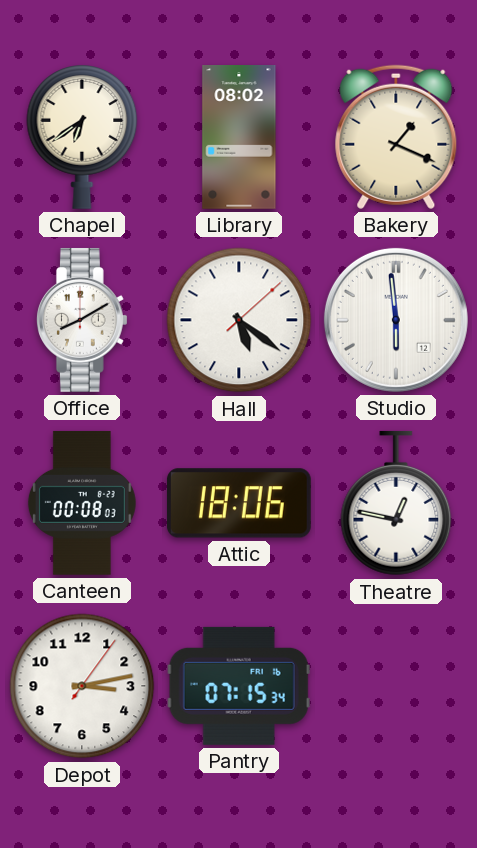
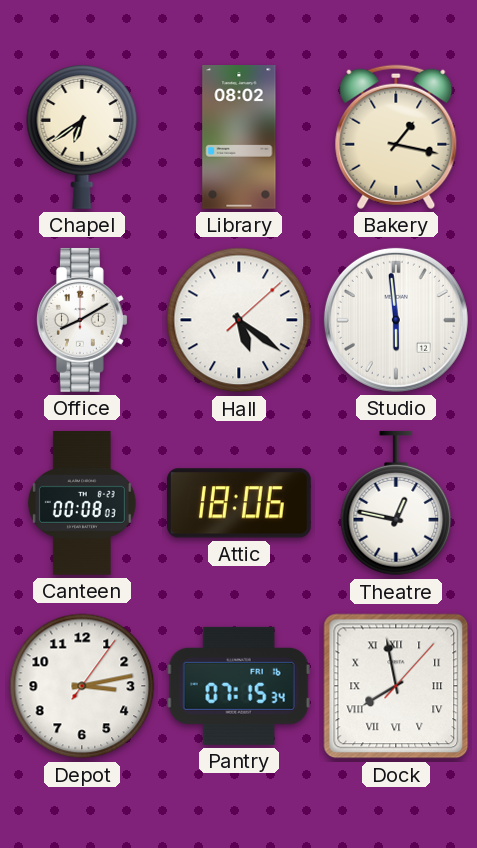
Bakery: 1:19 -> 1:17
Dock: none -> 7:58
